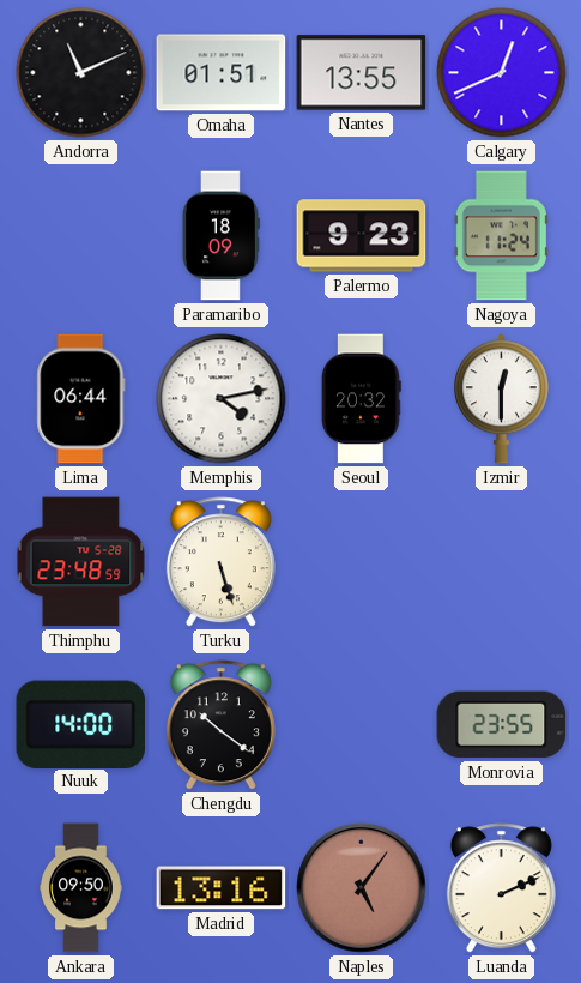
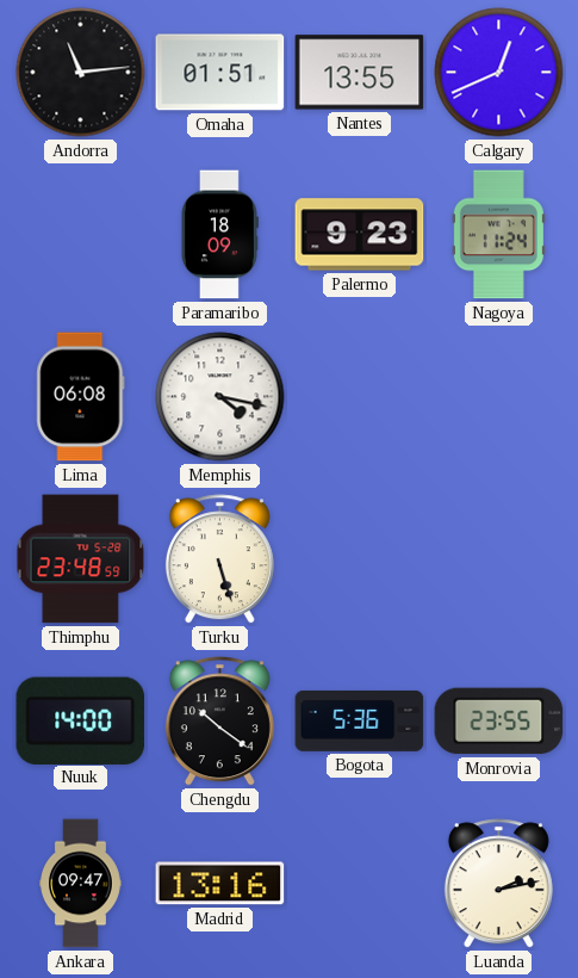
Andorra: 11:11 -> 11:14
Lima: 06:44 -> 06:08
Memphis: 4:13 -> 4:17
Seoul: 20:32 -> none
Izmir: 12:30 -> none
Bogota: none -> 5:36
Ankara: 09:50 -> 09:47
Naples: 5:06 -> none
Luanda: 2:11 -> 2:13
